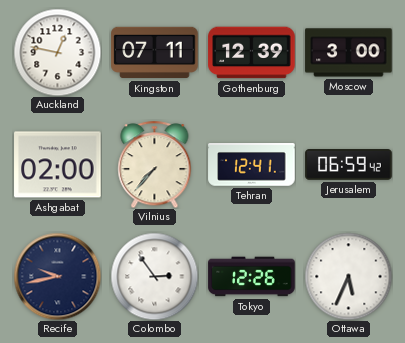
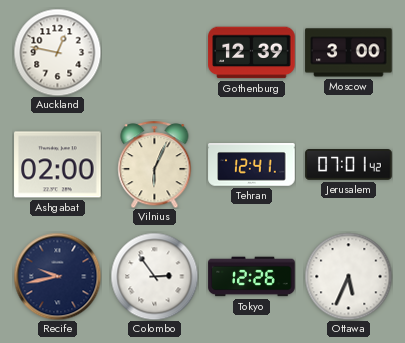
Kingston: 07:11 -> none
Vilnius: 7:37 -> 6:04
Jerusalem: 06:59 -> 07:01
